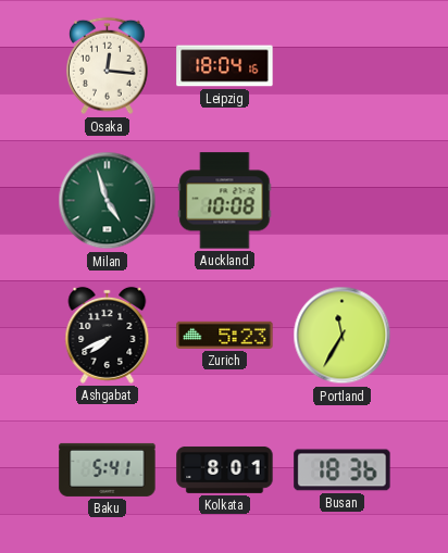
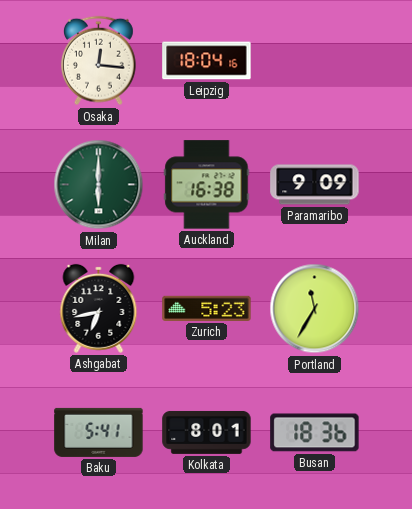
Milan: 4:57 -> 6:00
Auckland: 10:08 -> 16:38
Paramaribo: none -> 9:09
Ashgabat: 7:41 -> 6:43
